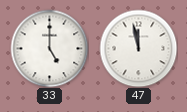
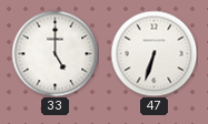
47: 11:58 -> 6:33
